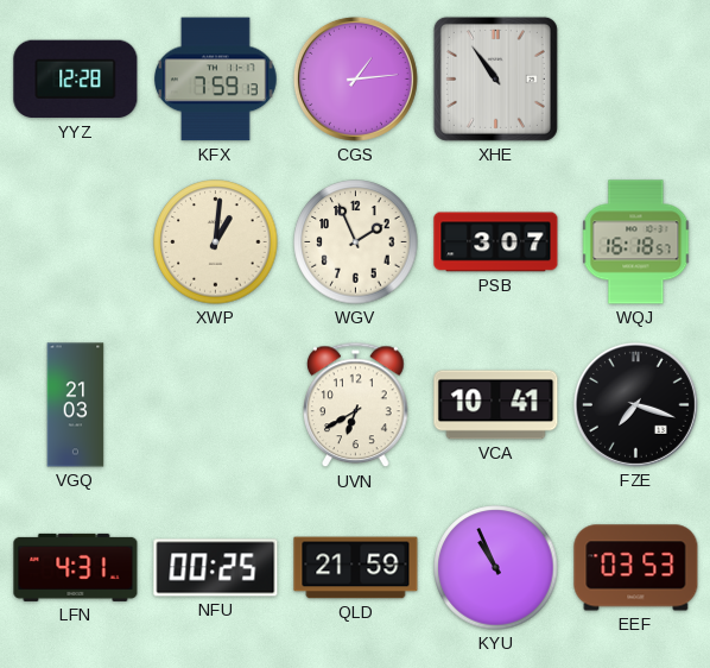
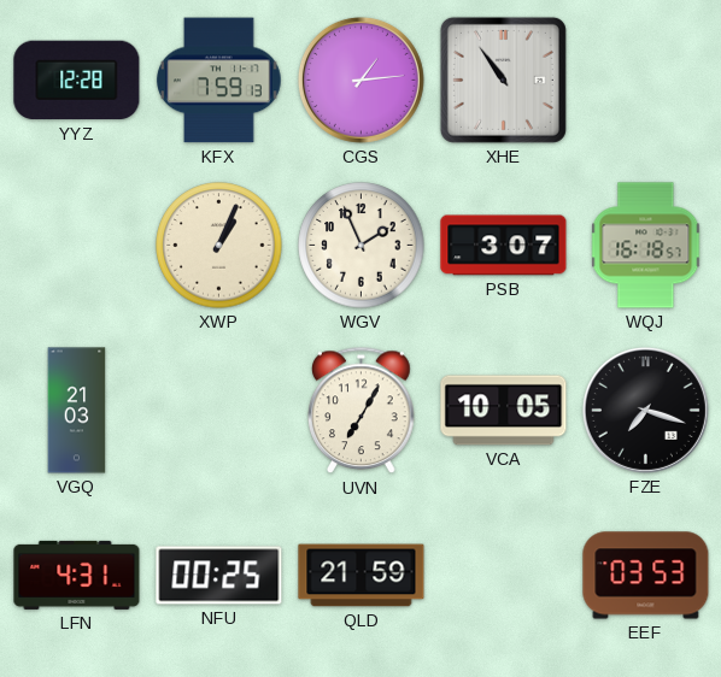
XWP: 1:01 -> 1:04
UVN: 6:40 -> 7:05
VCA: 10:41 -> 10:05
KYU: 10:56 -> none
